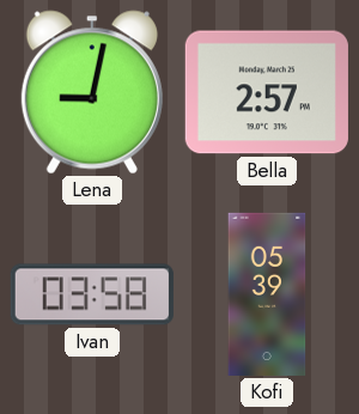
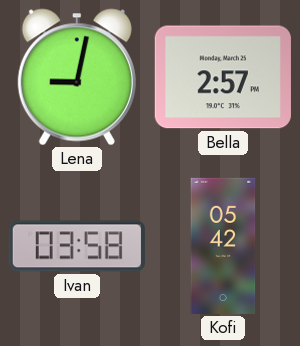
Kofi: 05:39 -> 05:42
